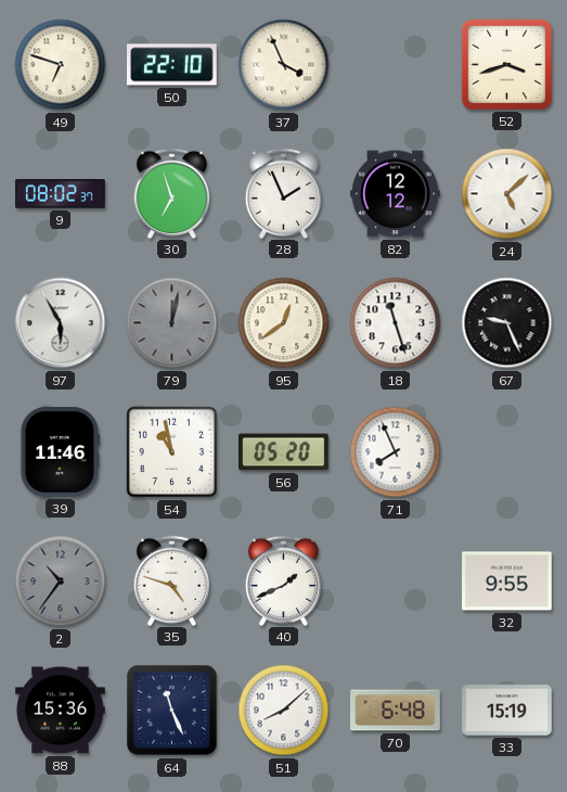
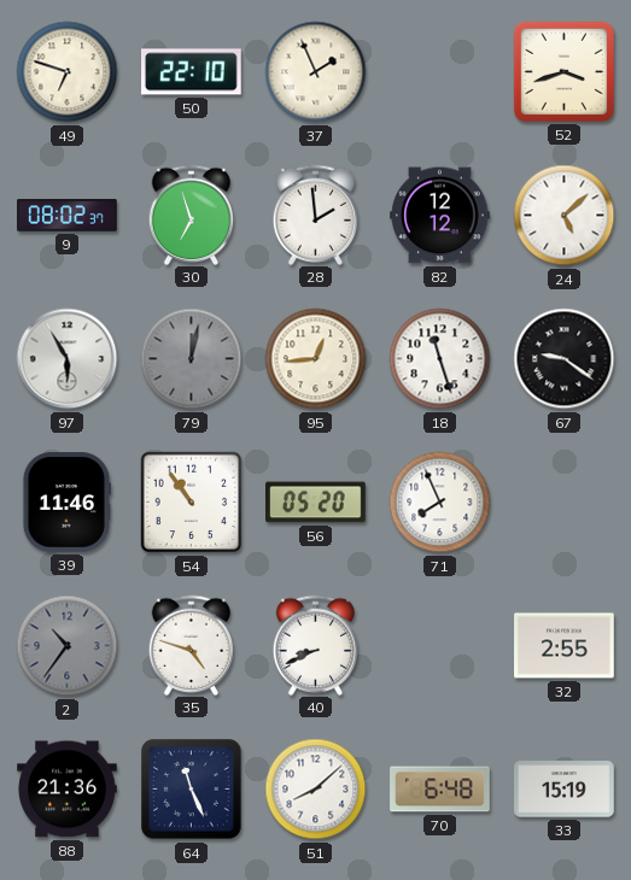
37: 3:56 -> 1:56
28: 1:56 -> 1:59
95: 12:39 -> 12:44
67: 9:26 -> 9:21
54: 10:58 -> 10:54
40: 1:41 -> 8:41
32: 9:55 -> 2:55
88: 15:36 -> 21:36
